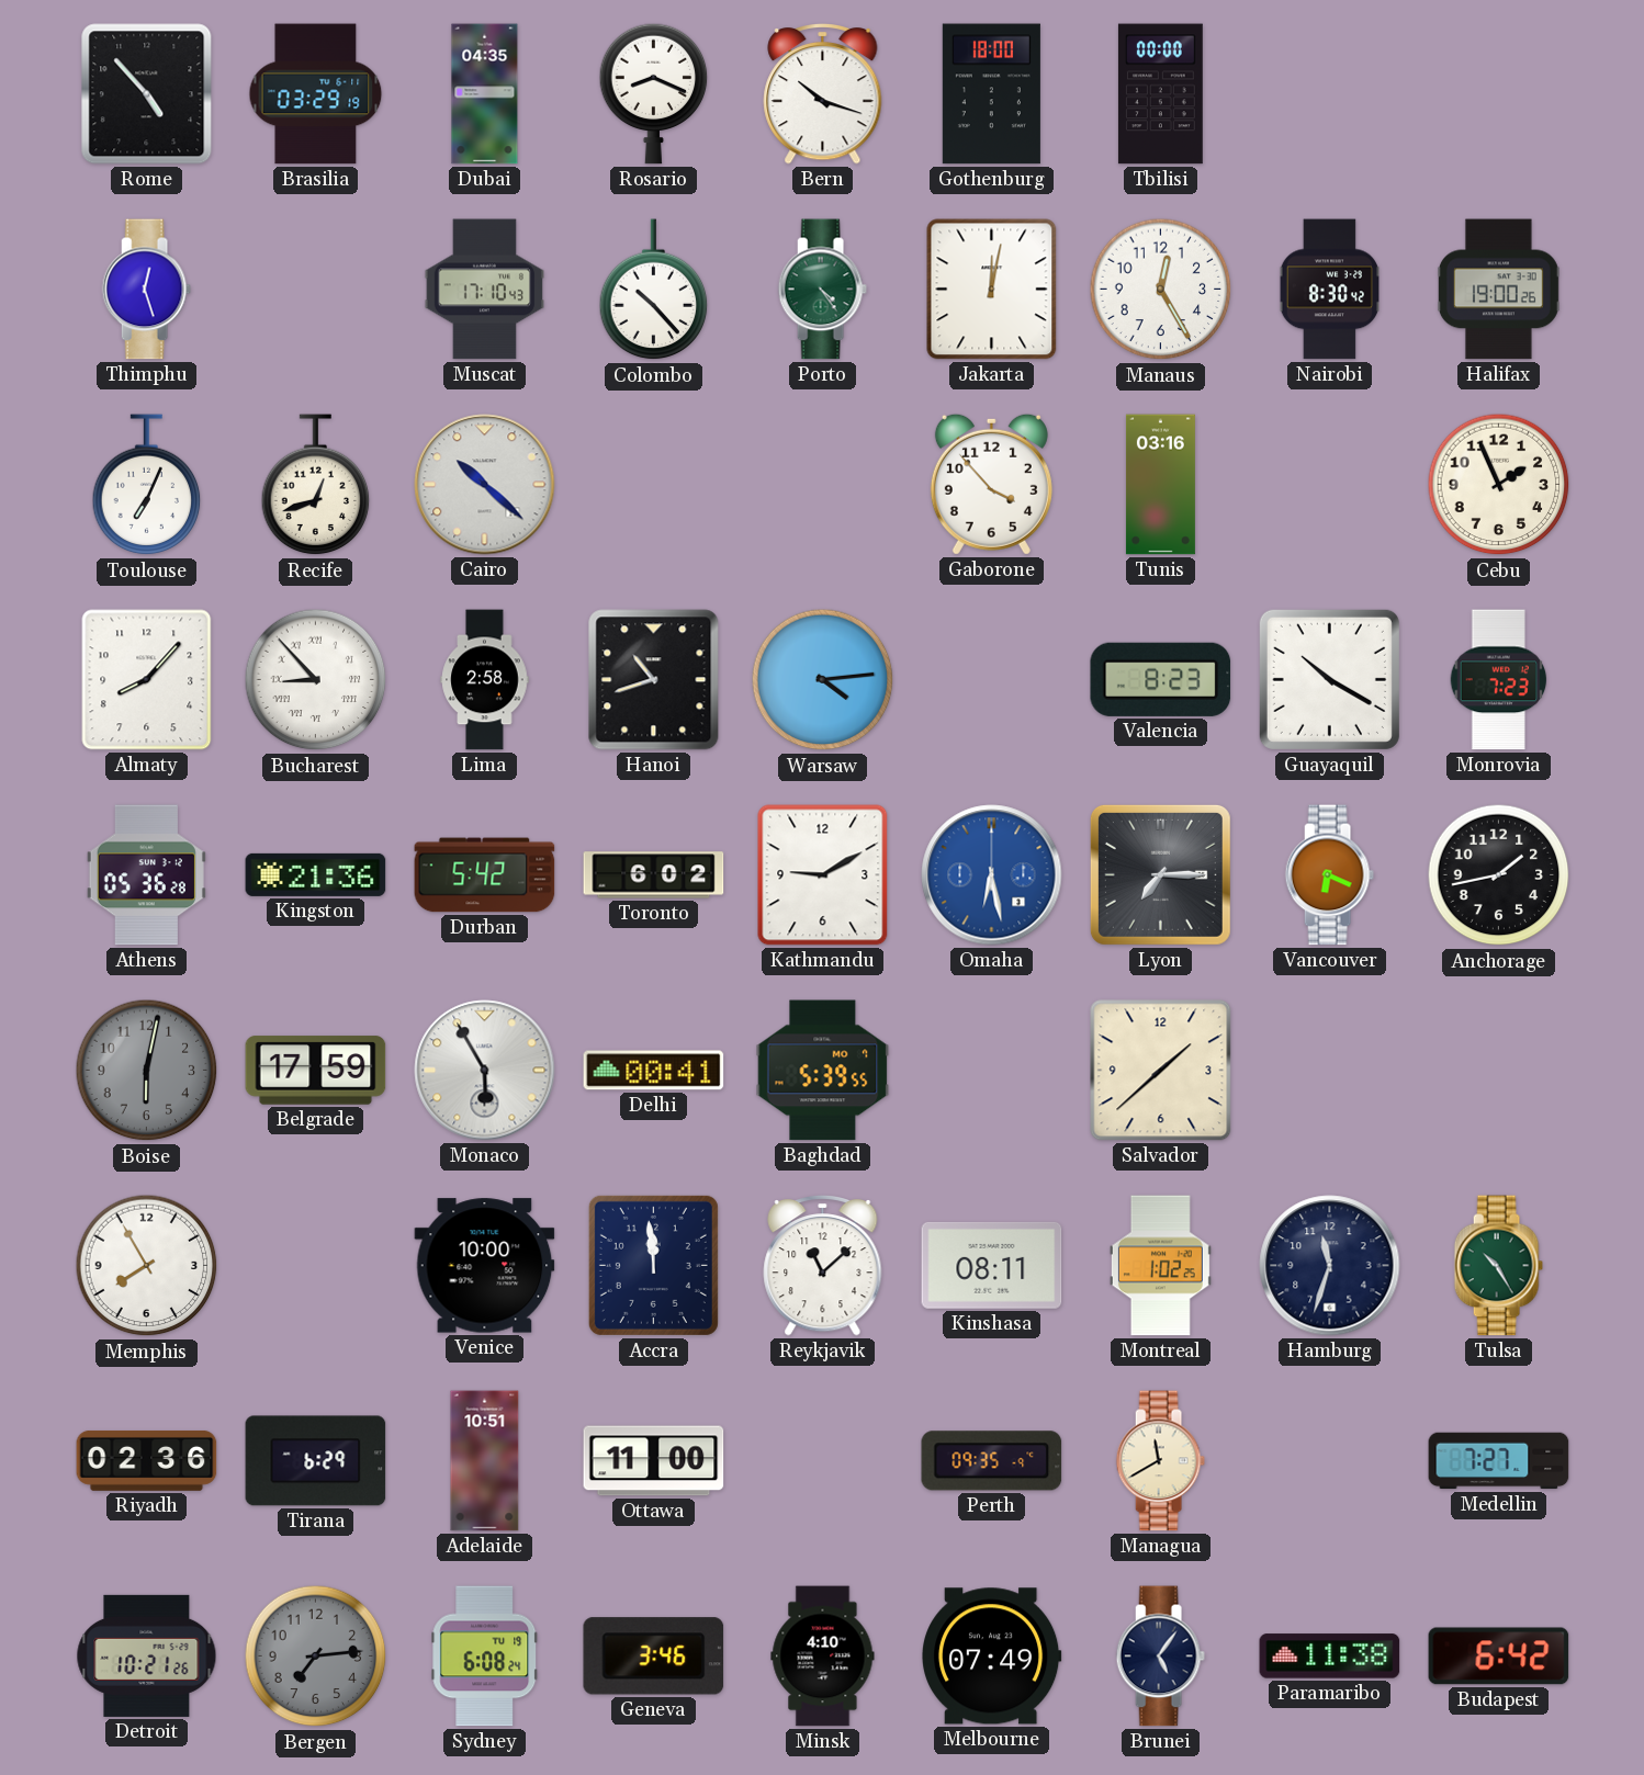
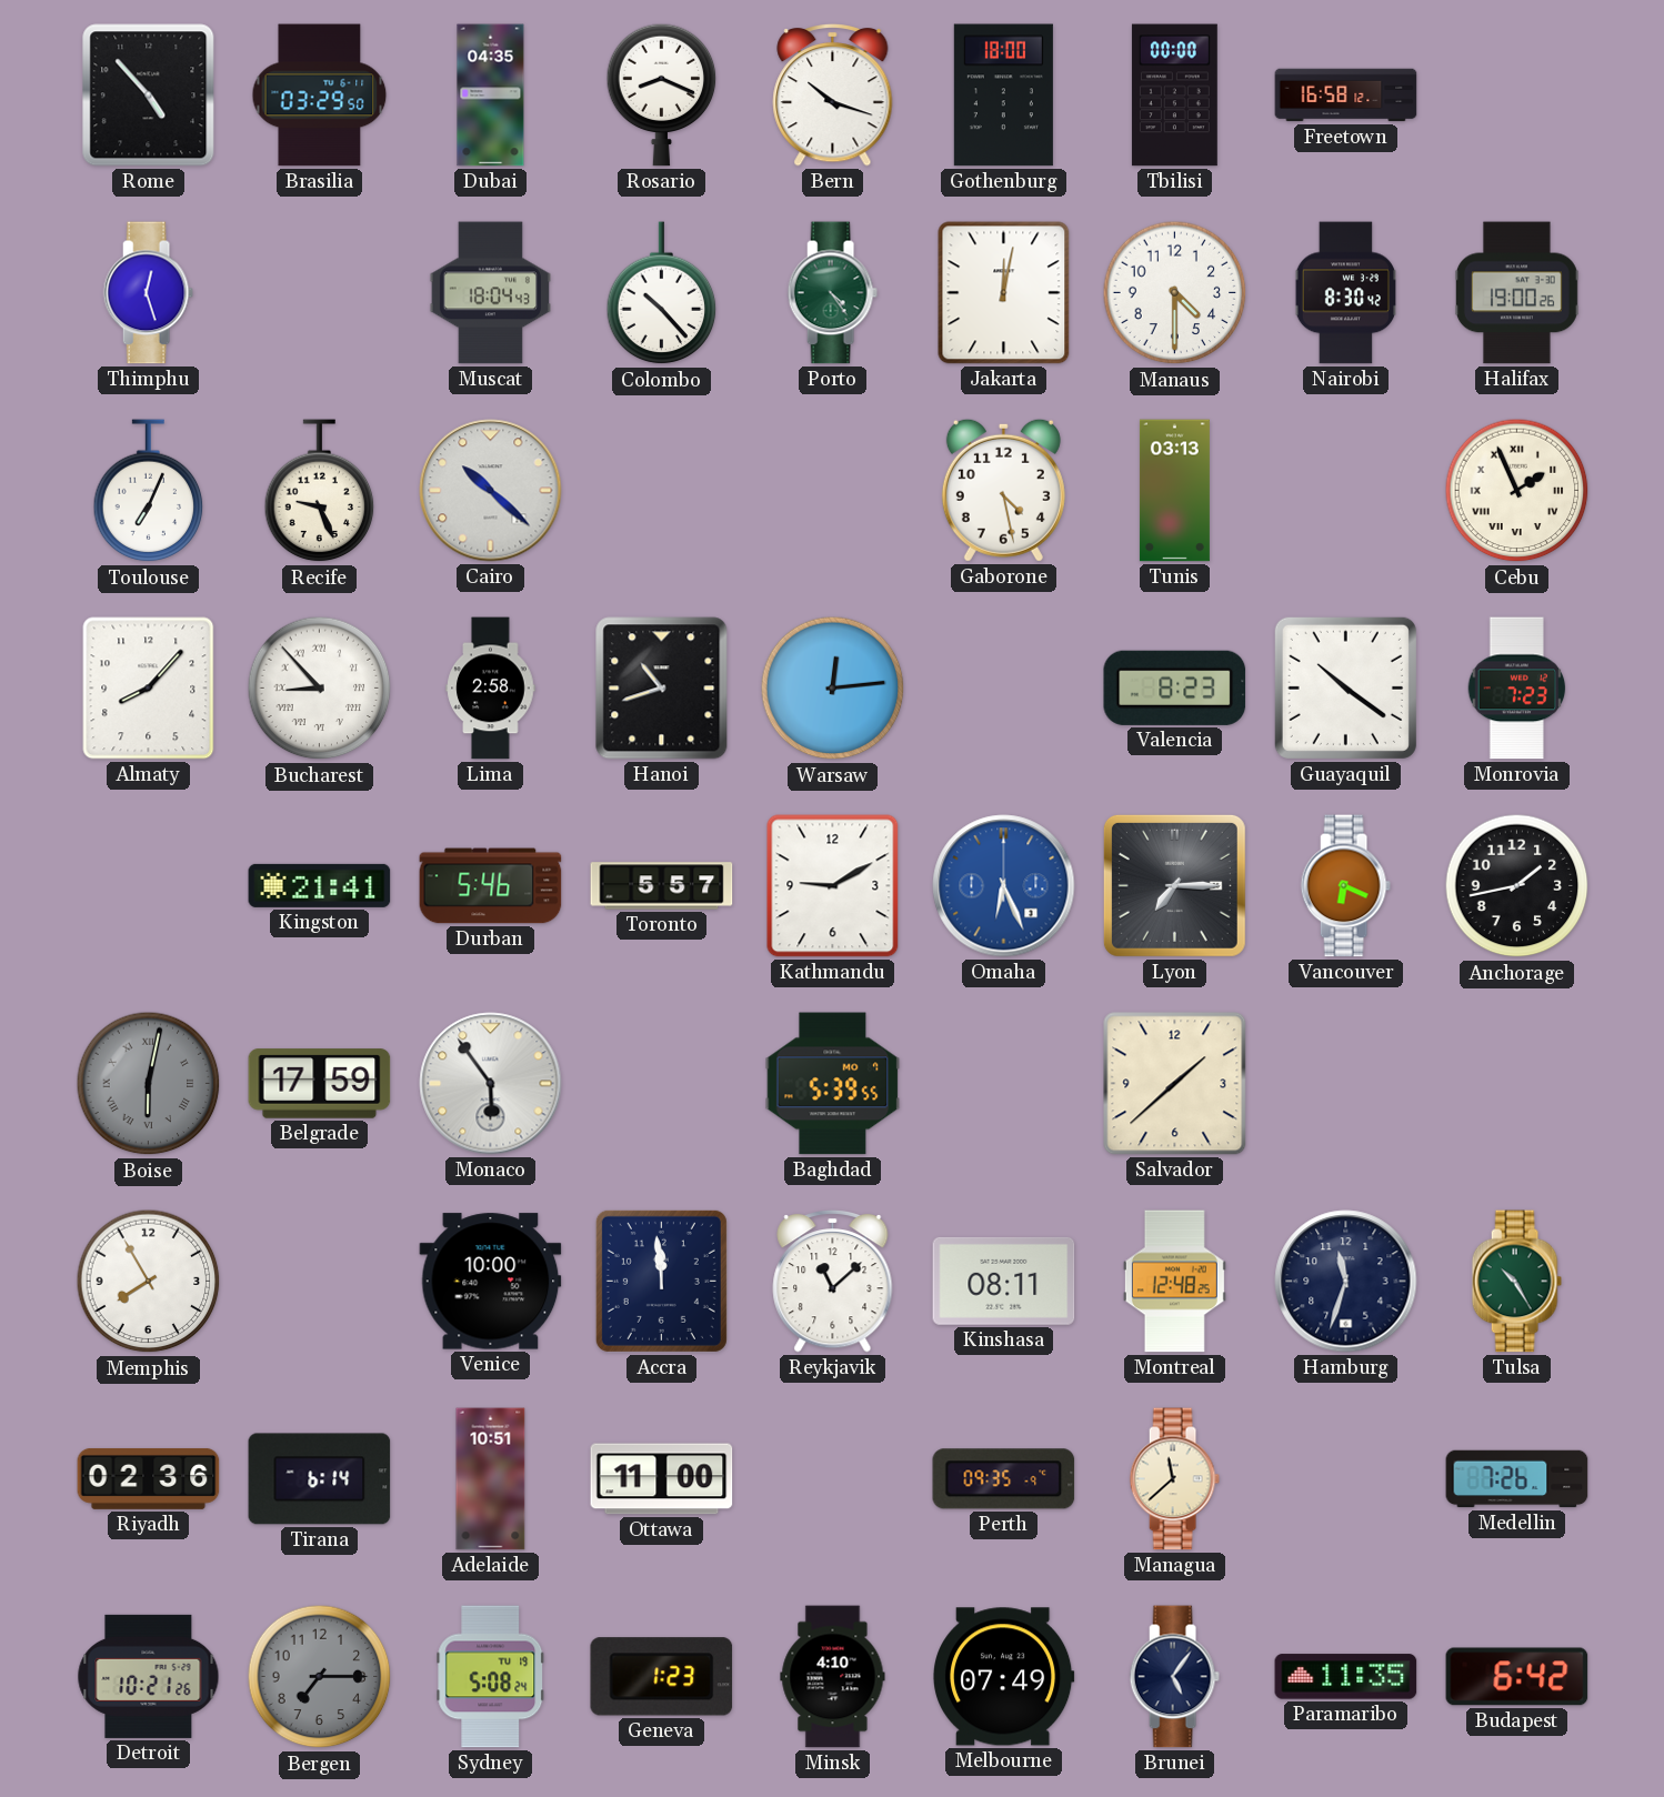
Brasilia: 03:29:19 -> 03:29:50
Freetown: none -> 16:58
Muscat: 17:10 -> 18:04
Manaus: 12:25 -> 4:30
Recife: 12:42 -> 9:26
Gaborone: 3:53 -> 4:28
Tunis: 03:16 -> 03:13
Cebu numerals: Arabic -> Roman
Warsaw: 4:14 -> 12:14
Guayaquil: 10:20 -> 10:21
Athens: 05:36 -> none
Kingston: 21:36 -> 21:41
Durban: 5:42 -> 5:46
Toronto: 6:02 -> 5:57
Omaha: 6:28 -> 6:26
Boise numerals: Arabic -> Roman
Monaco: 5:55 -> 5:54
Delhi: 00:41 -> none
Montreal: 1:02 -> 12:48
Tirana: 6:29 -> 6:14
Managua: 11:40 -> 11:38
Medellin: 7:27 -> 7:26
Bergen: 7:14 -> 7:15
Sydney: 6:08 -> 5:08
Geneva: 3:46 -> 1:23
Paramaribo: 11:38 -> 11:35
